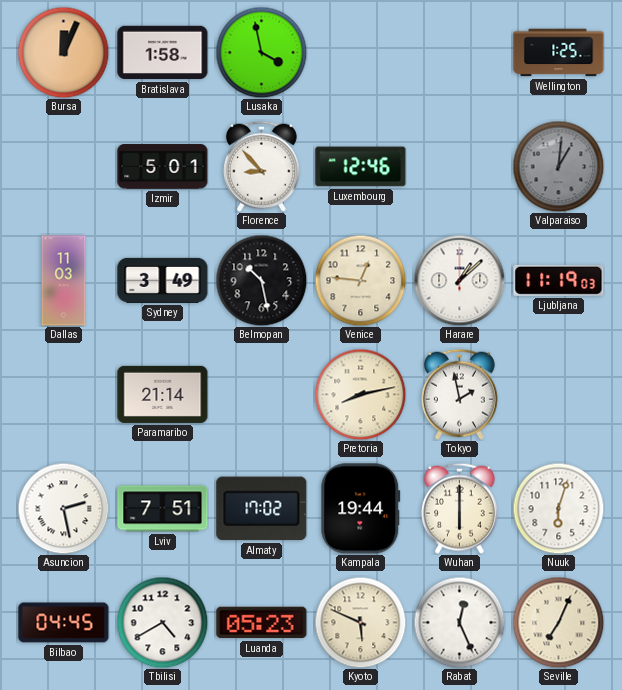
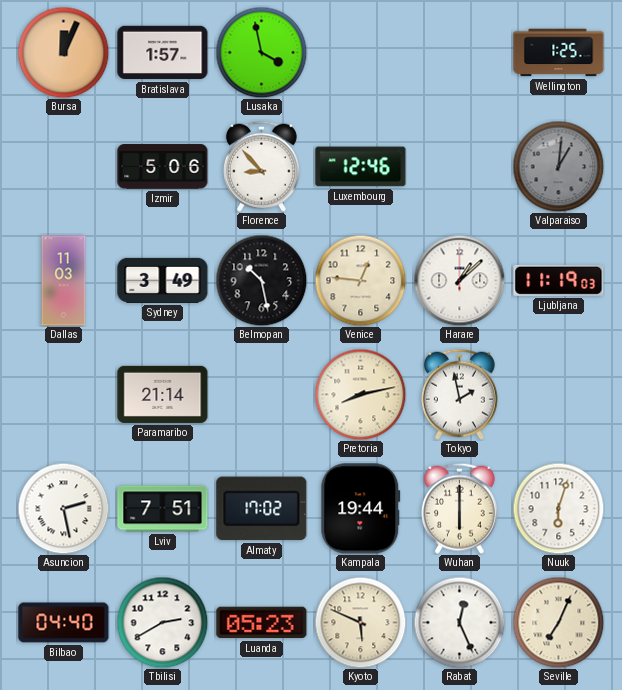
Bratislava: 1:58 -> 1:57
Izmir: 5:01 -> 5:06
Bilbao: 04:45 -> 04:40
Tbilisi: 4:40 -> 2:40
